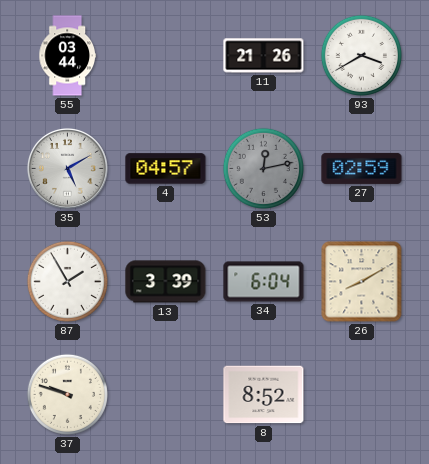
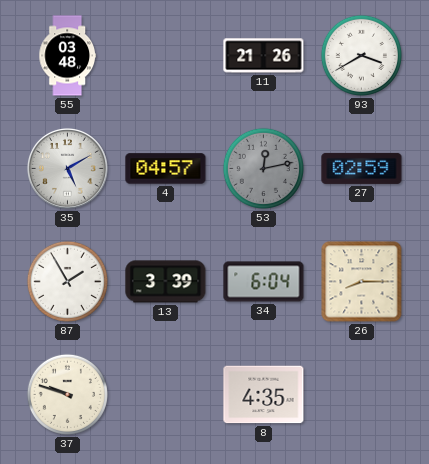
55: 03:44 -> 03:48
26: 8:10 -> 8:15
8: 8:52 -> 4:35
